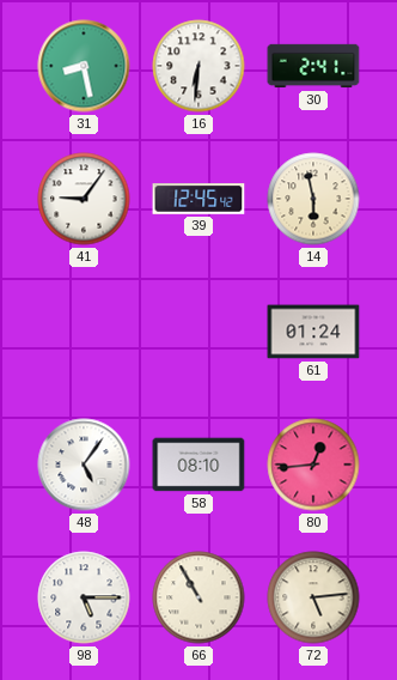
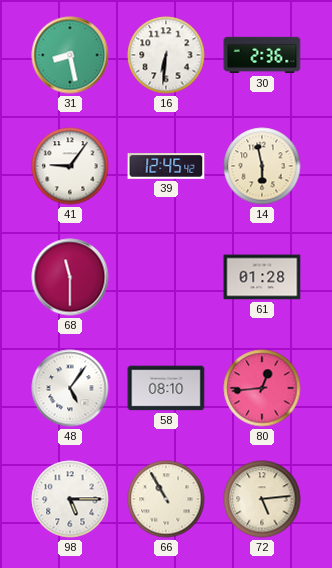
30: 2:41 -> 2:36
68: none -> 11:30
61: 01:24 -> 01:28
